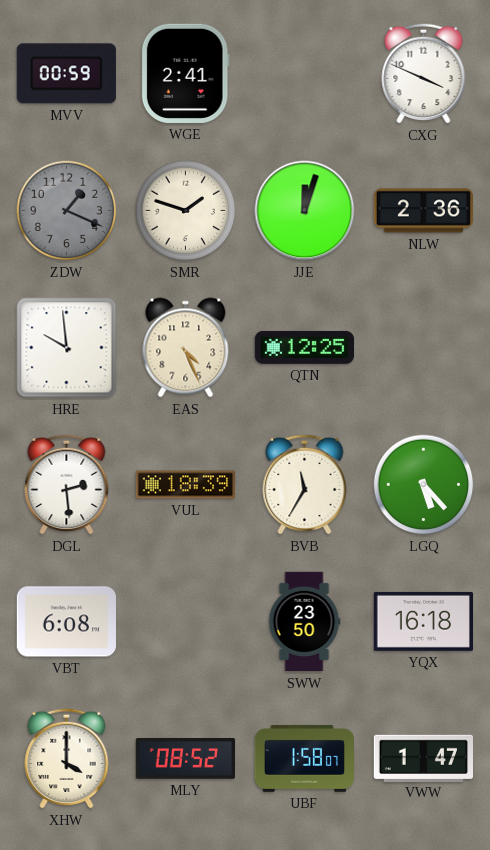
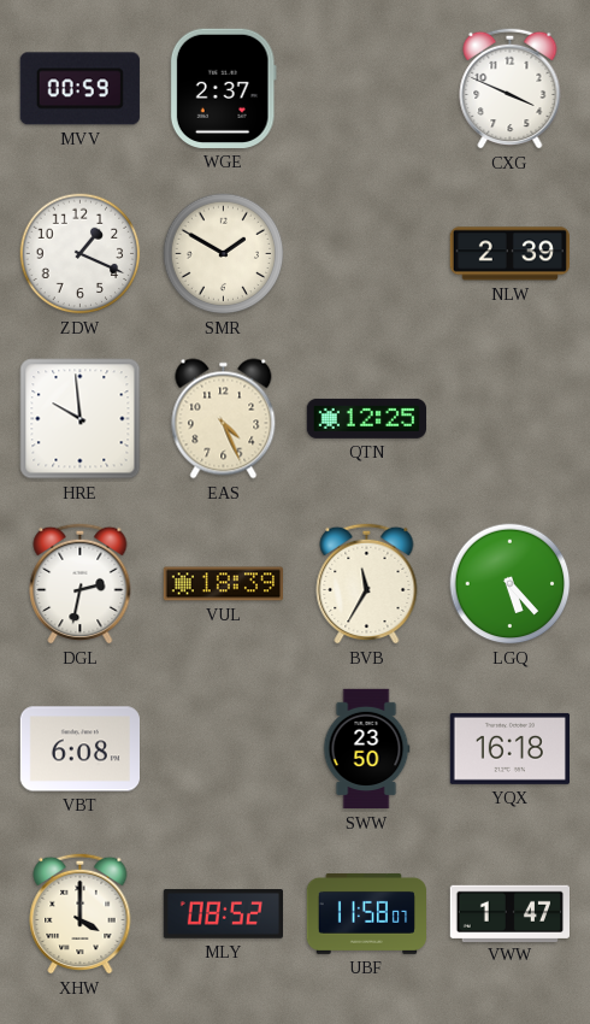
WGE: 2:41 -> 2:37
ZDW dial: grey -> white
SMR: 1:48 -> 1:50
JJE: 12:03 -> none
NLW: 2:36 -> 2:39
DGL: 2:29 -> 2:32
UBF: 1:58 -> 11:58
